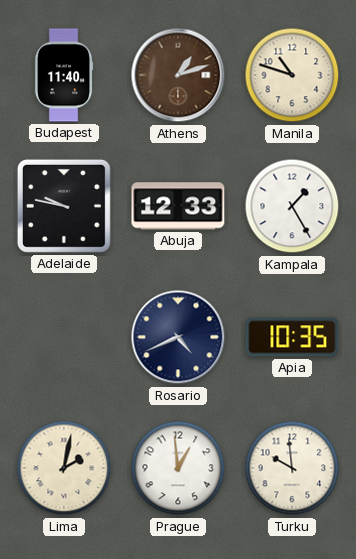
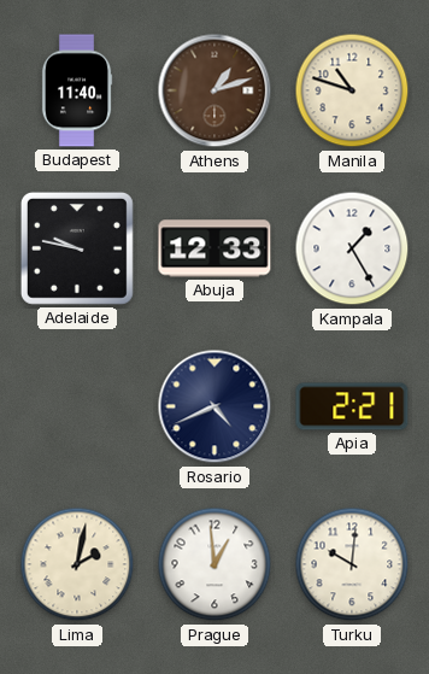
Apia: 10:35 -> 2:21
Turku: 9:59 -> 10:01
